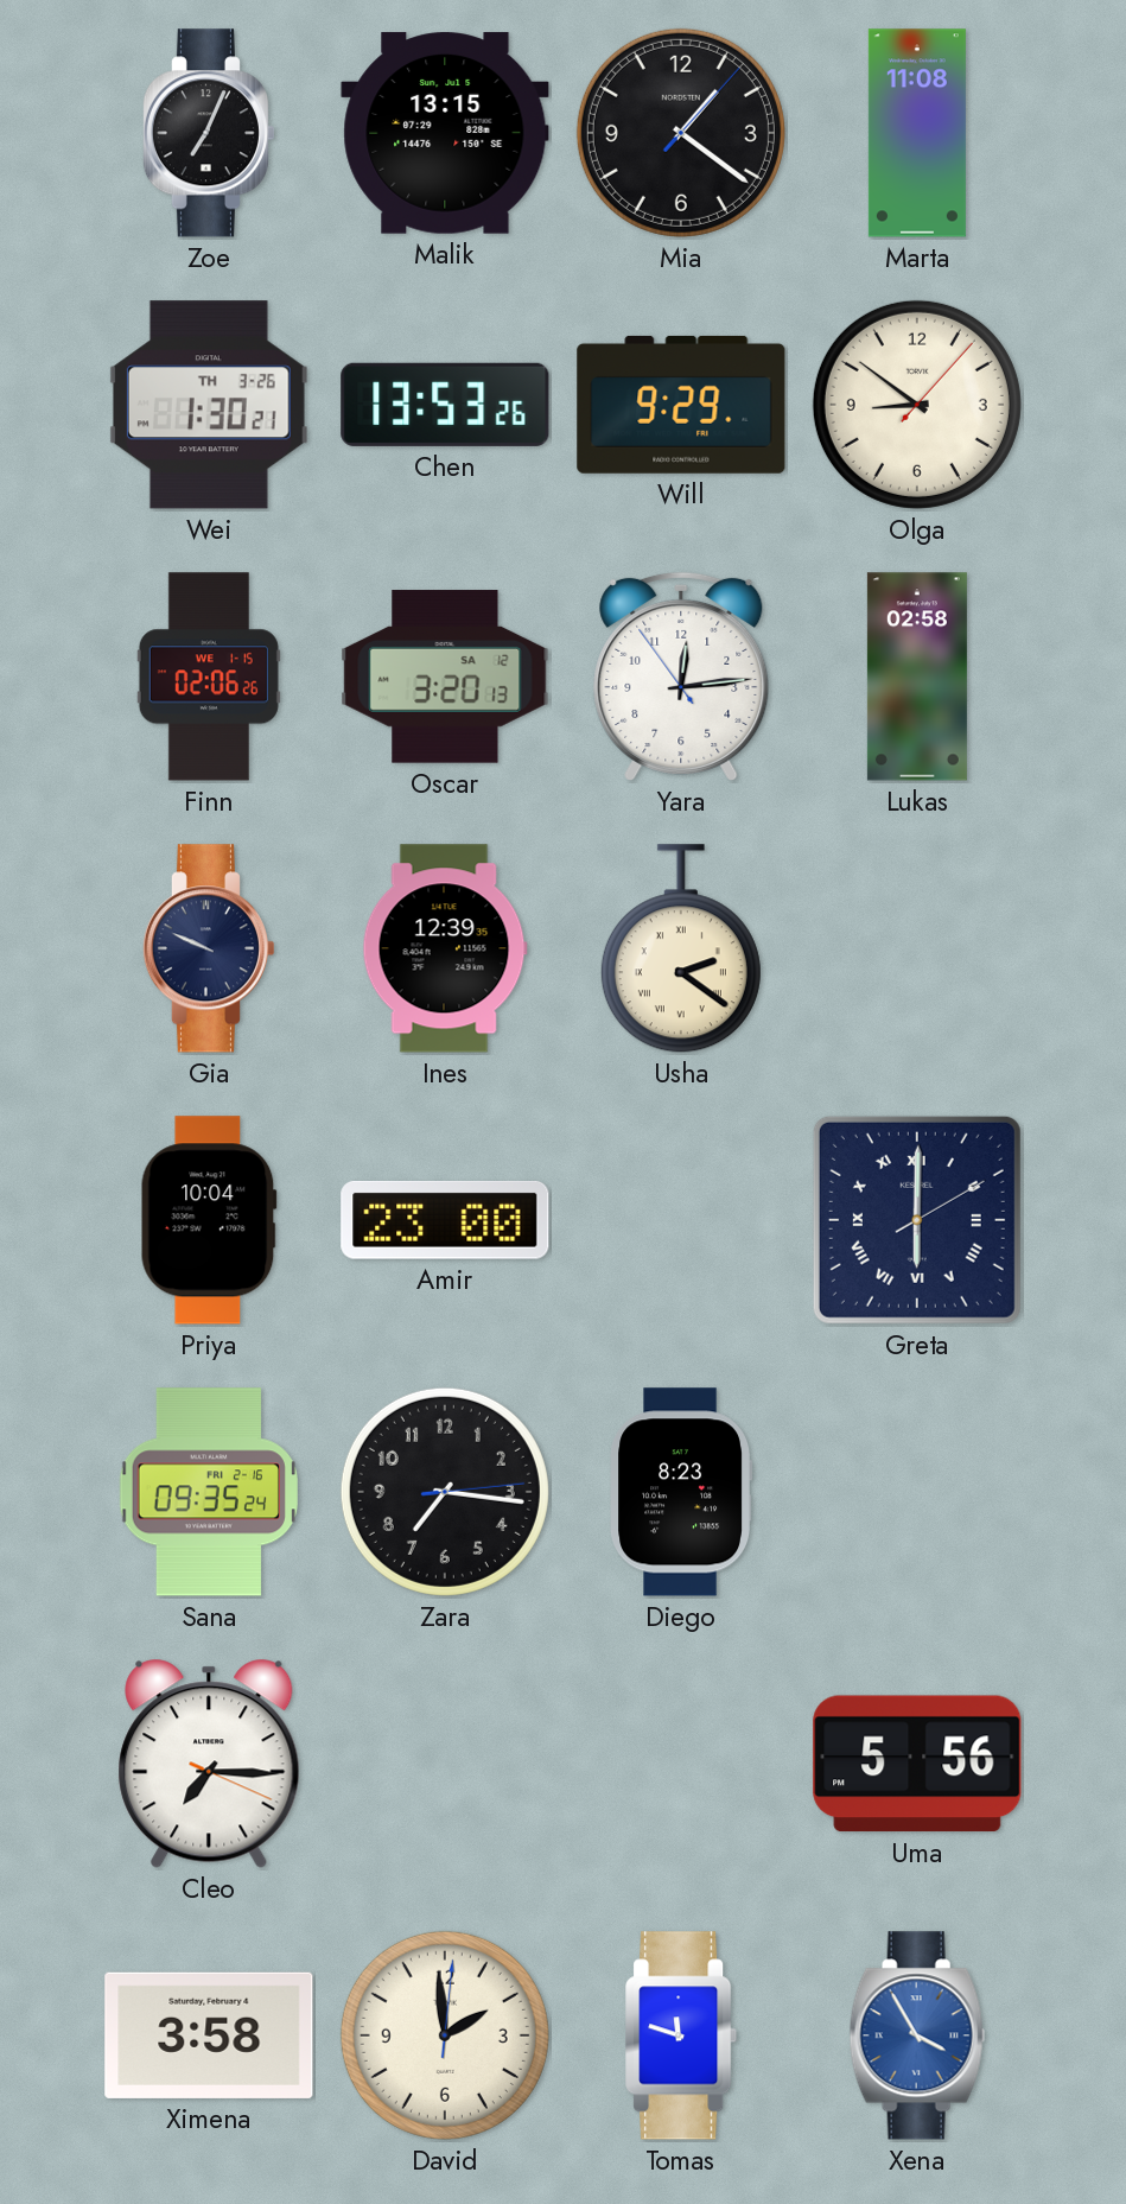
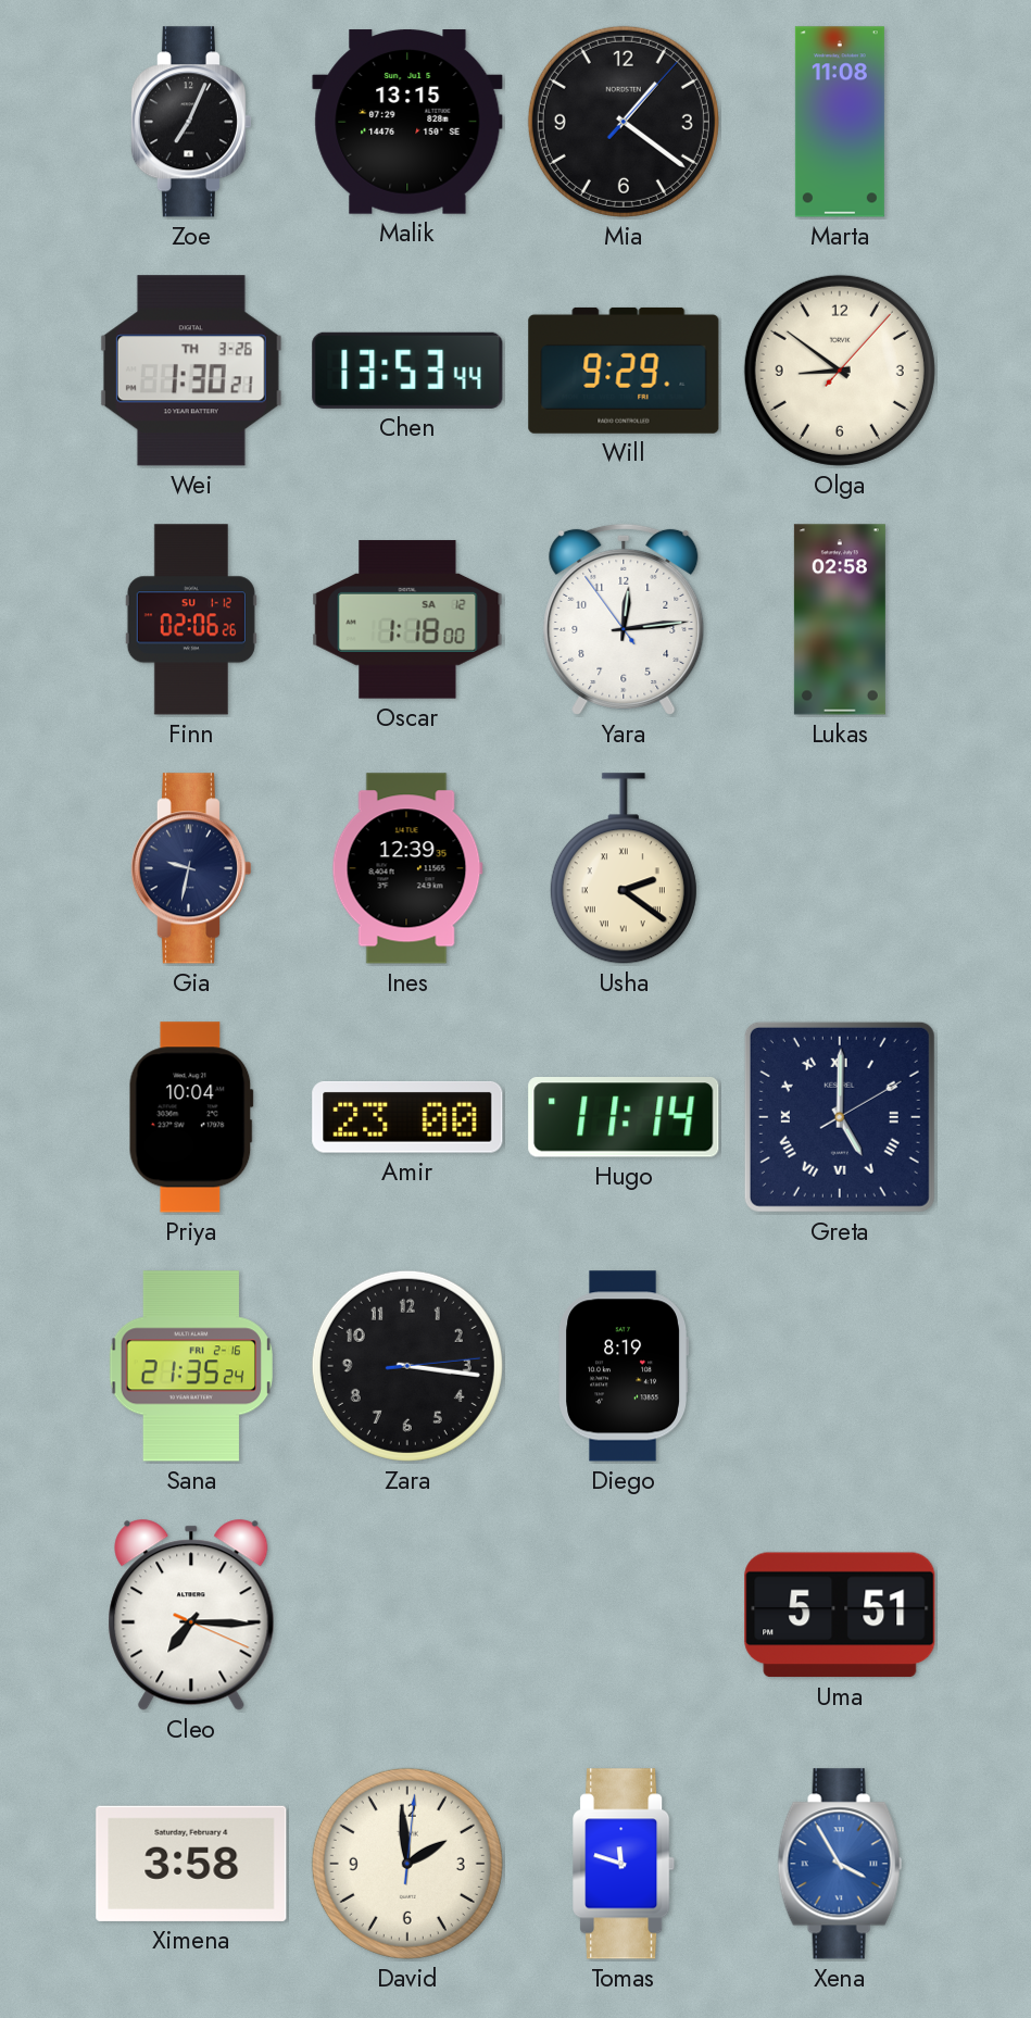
Chen: 13:53:26 -> 13:53:44
Finn date: WE 1-15 -> SU 1-12
Oscar: 3:20 -> 1:18
Gia: 9:49 -> 9:32
Hugo: none -> 11:14
Greta: 6:00 -> 5:00
Sana: 09:35 -> 21:35
Zara: 7:16 -> 3:16
Diego: 8:23 -> 8:19
Uma: 5:56 -> 5:51
